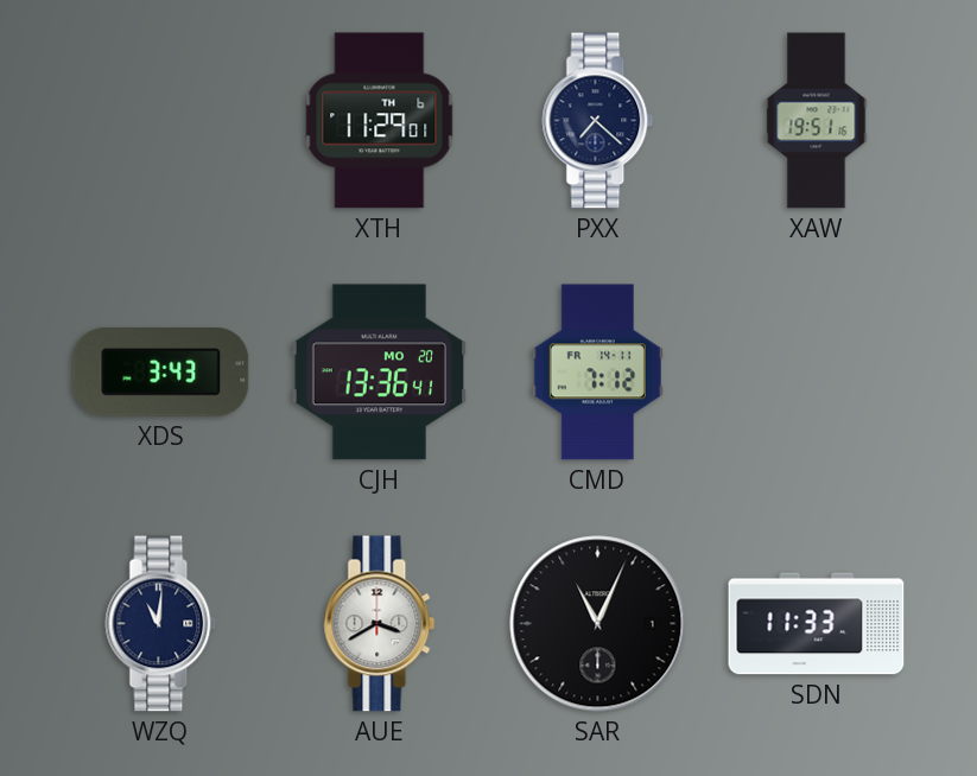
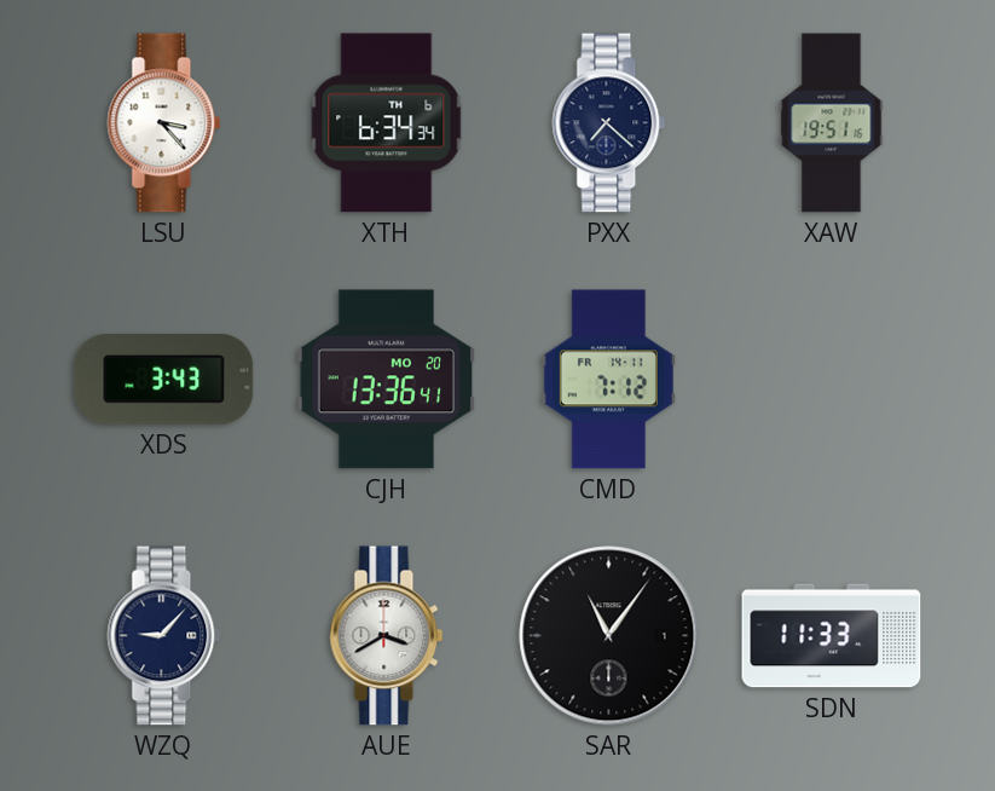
LSU: none -> 3:23
XTH: 11:29 -> 6:34
WZQ: 11:01 -> 9:07
SAR: 11:04 -> 11:06
